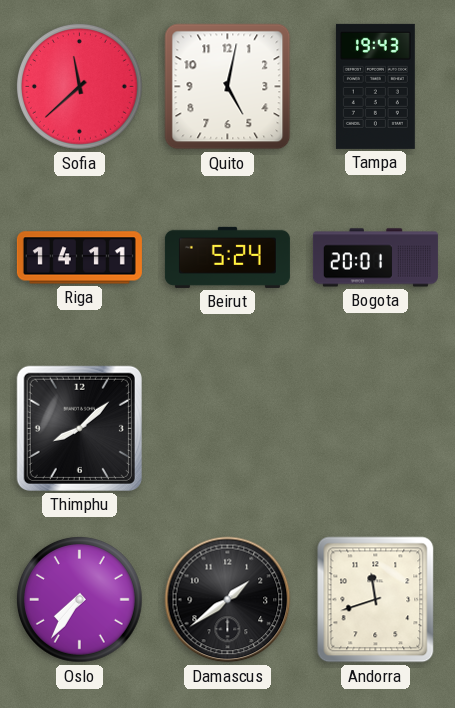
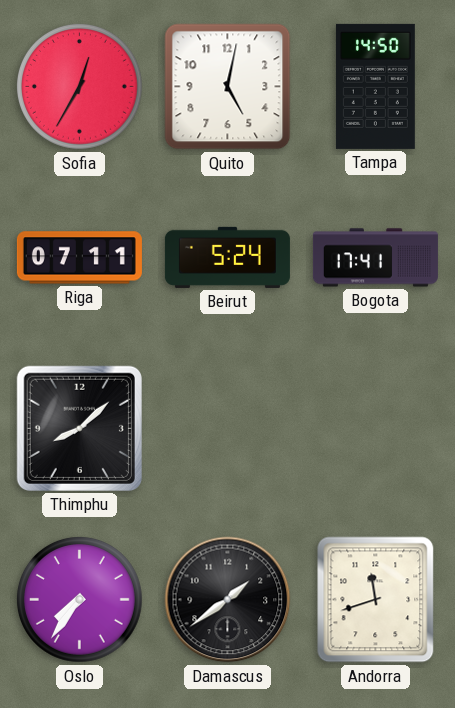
Sofia: 11:38 -> 12:35
Tampa: 19:43 -> 14:50
Riga: 14:11 -> 07:11
Bogota: 20:01 -> 17:41
